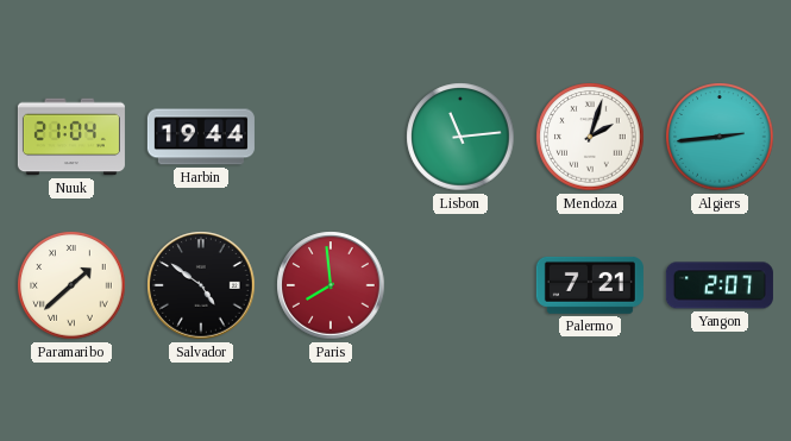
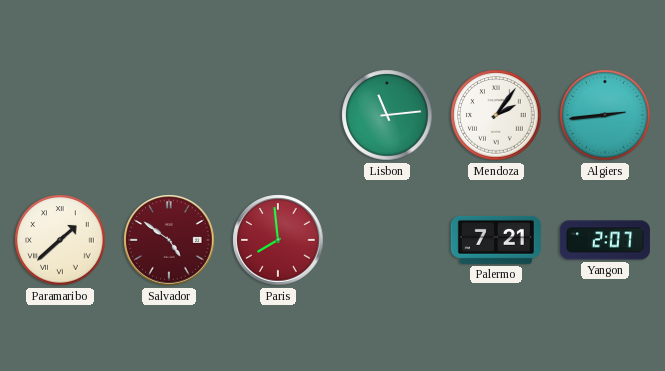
Nuuk: 21:04 -> none
Harbin: 19:44 -> none
Mendoza: 2:03 -> 2:06
Salvador dial: black -> burgundy
